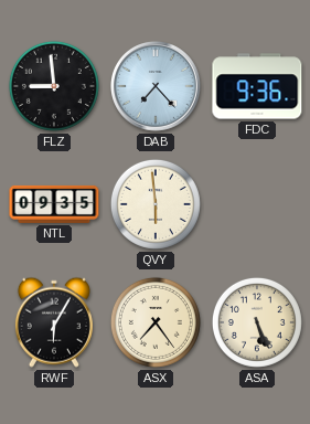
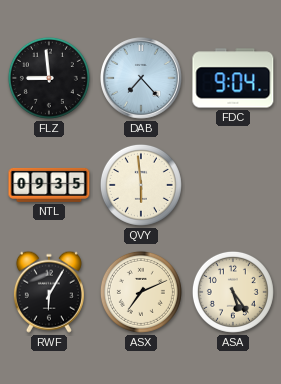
FDC: 9:36 -> 9:04
ASX: 7:24 -> 7:11
ASA: 5:26 -> 5:24
